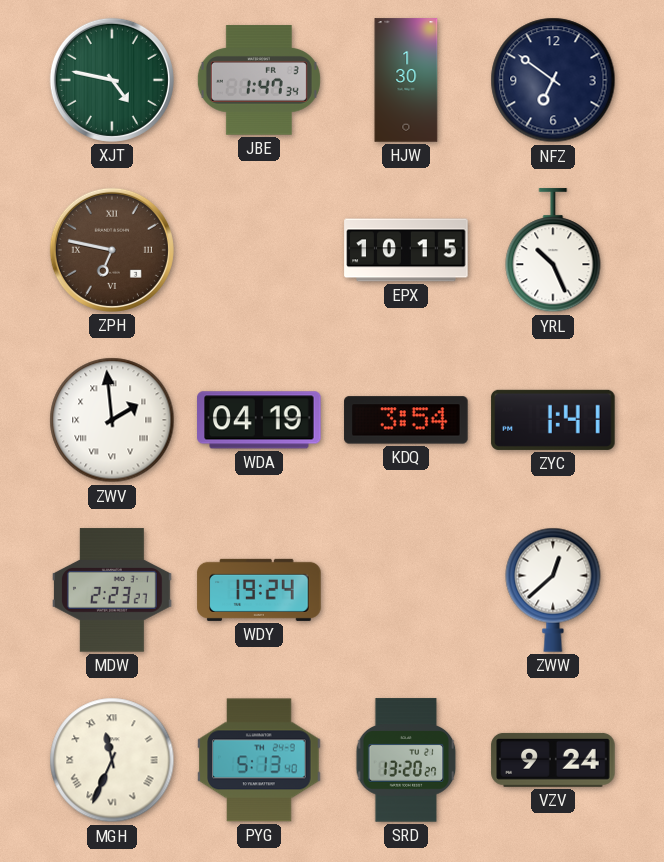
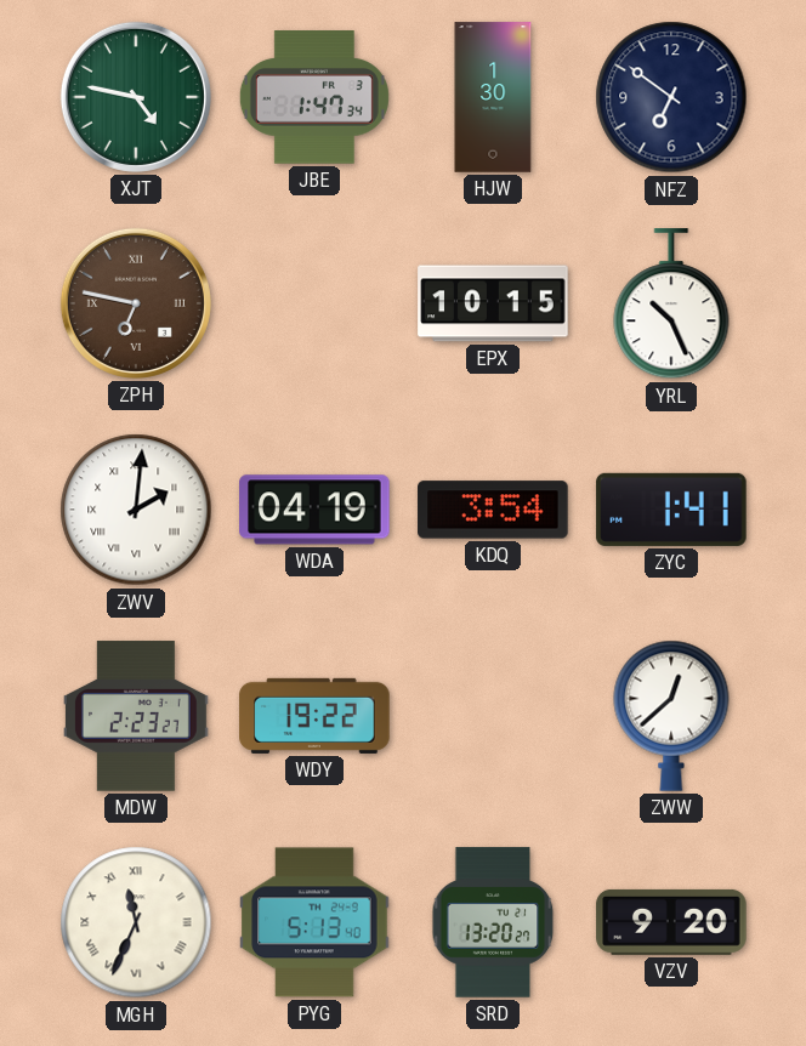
ZWV: 1:59 -> 2:01
WDY: 19:24 -> 19:22
VZV: 9:24 -> 9:20
